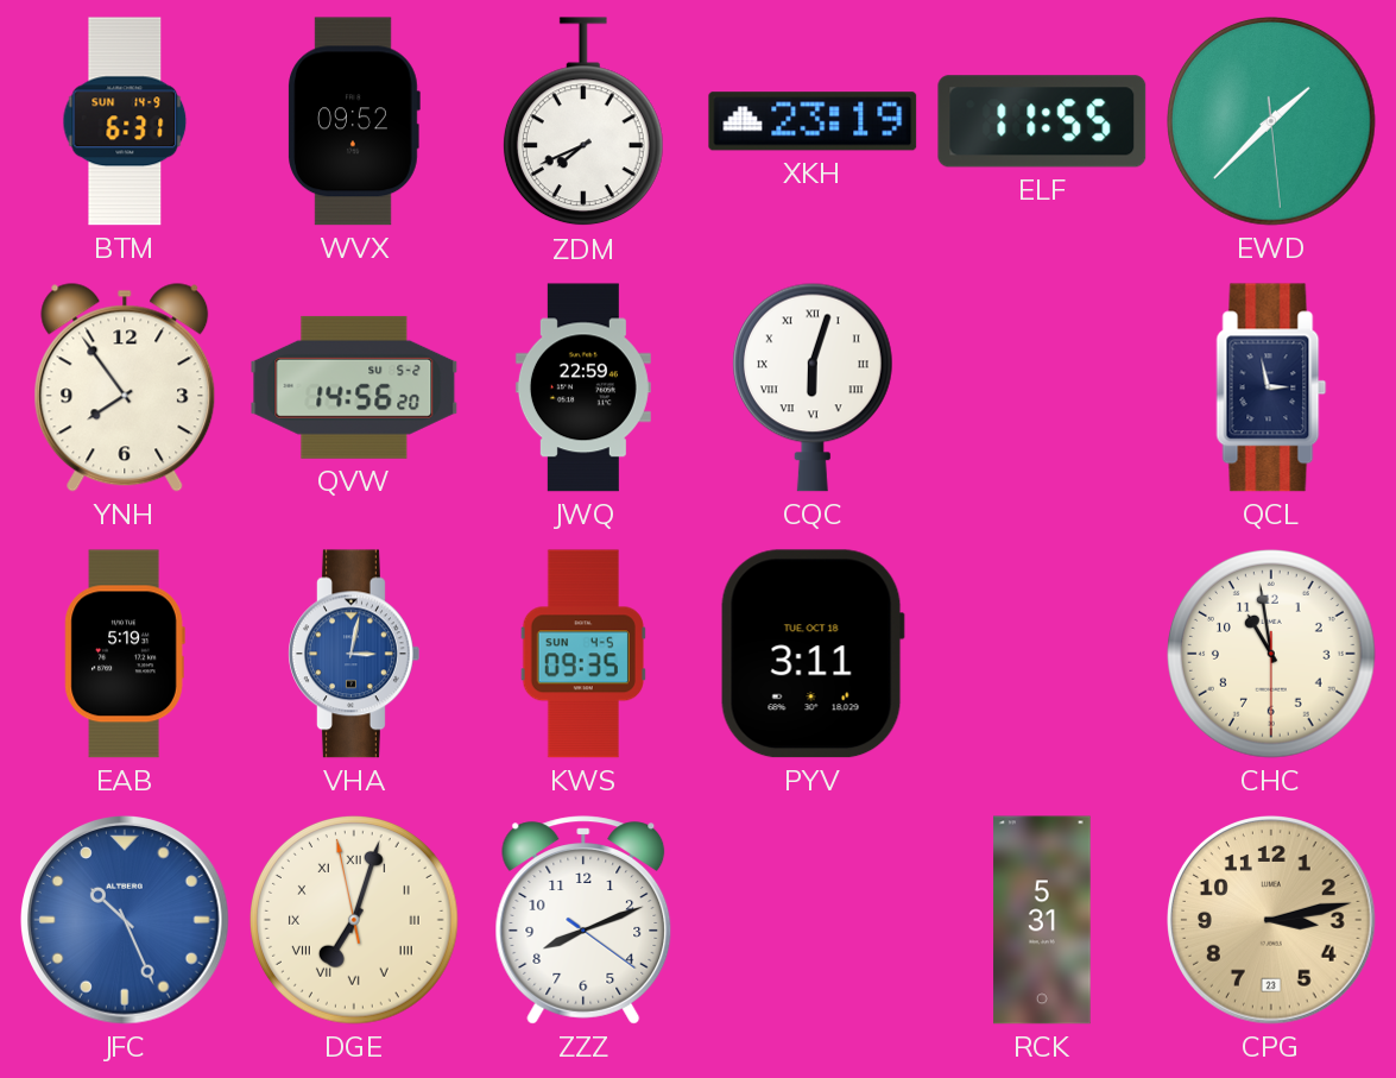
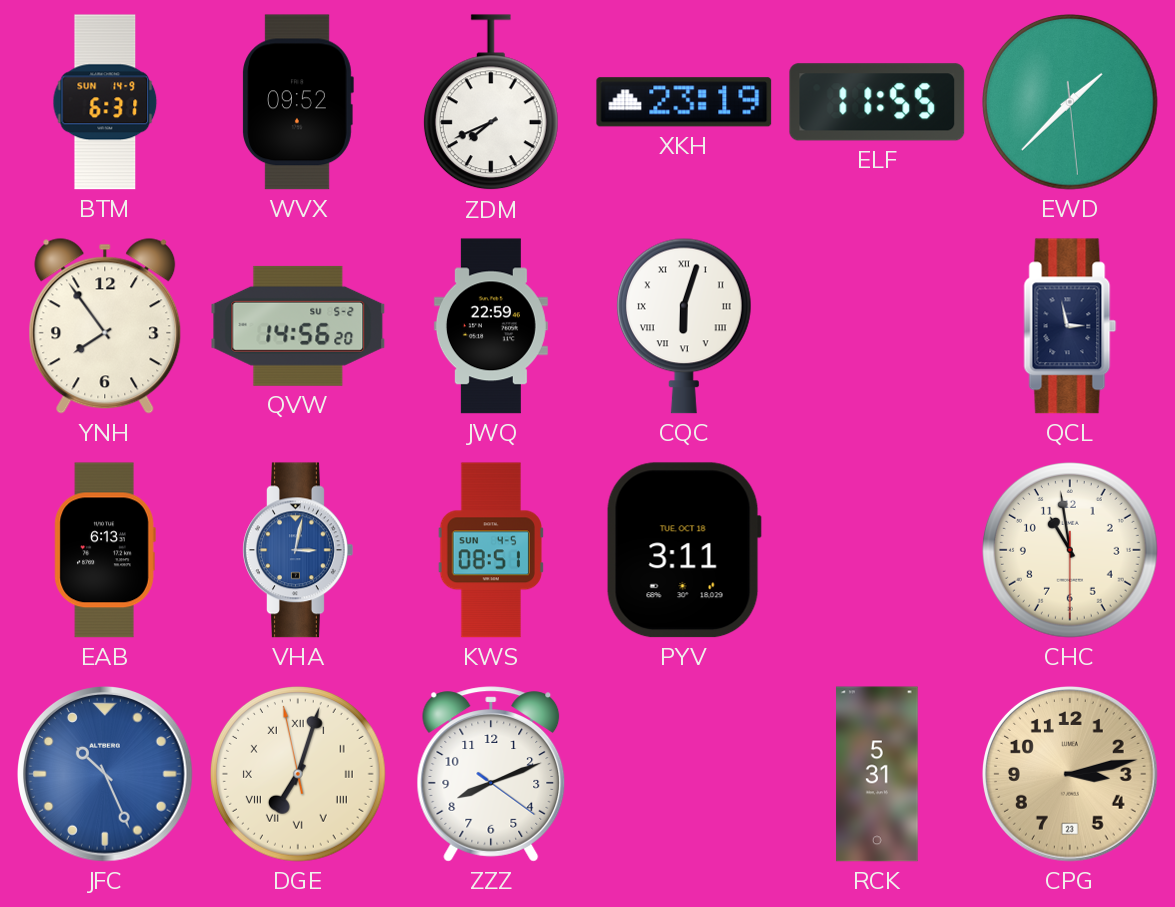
EAB: 5:19 -> 6:13
KWS: 09:35 -> 08:51
